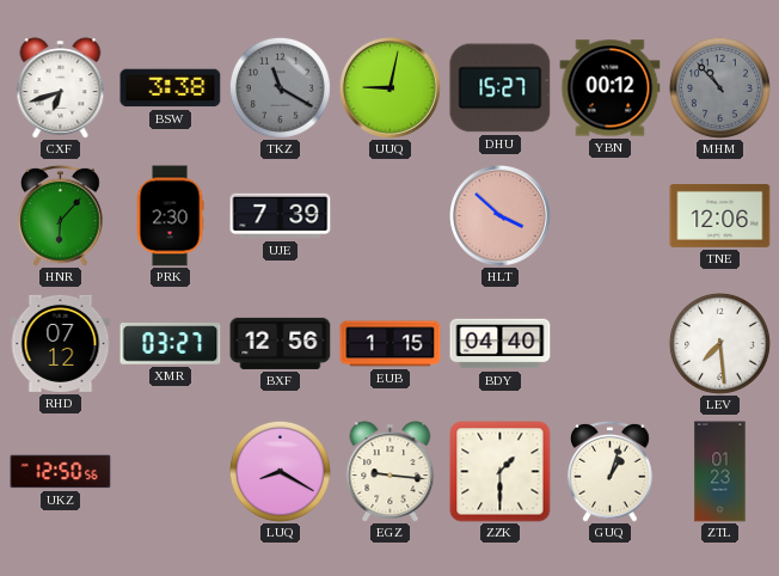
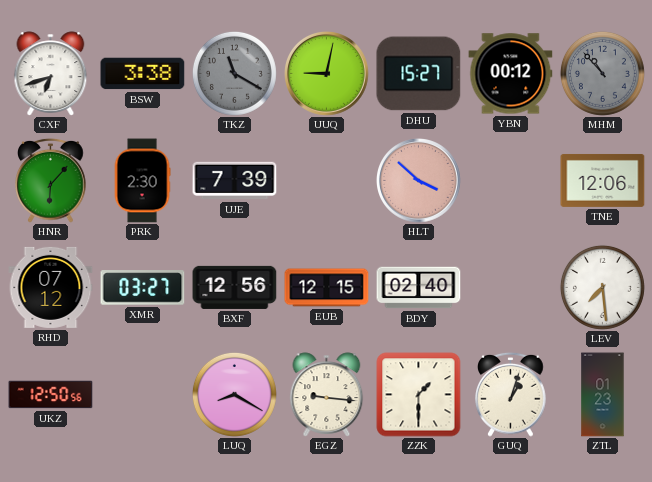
EUB: 1:15 -> 12:15
BDY: 04:40 -> 02:40
